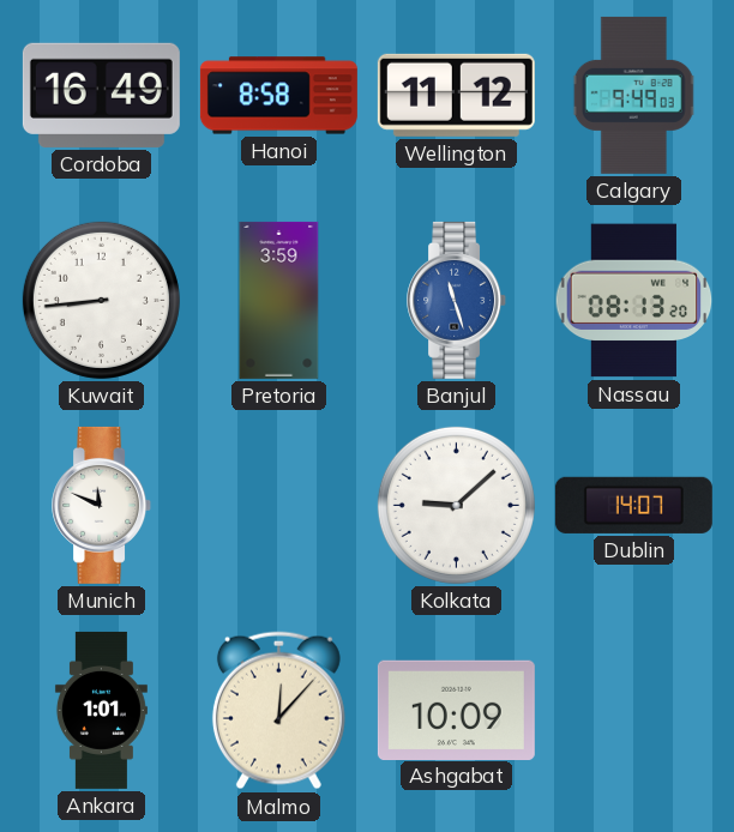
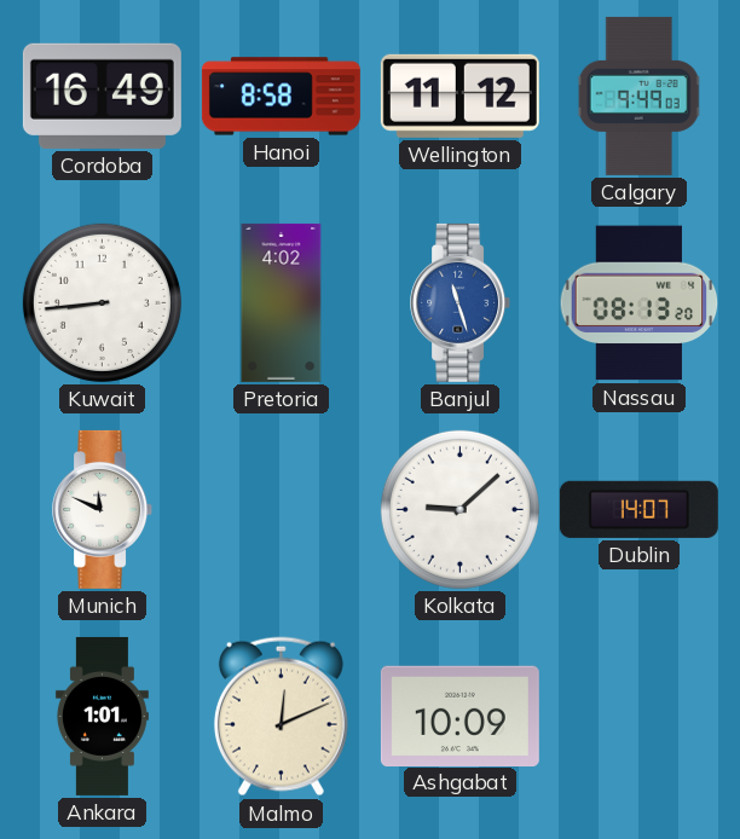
Pretoria: 3:59 -> 4:02
Malmo: 12:07 -> 12:11
